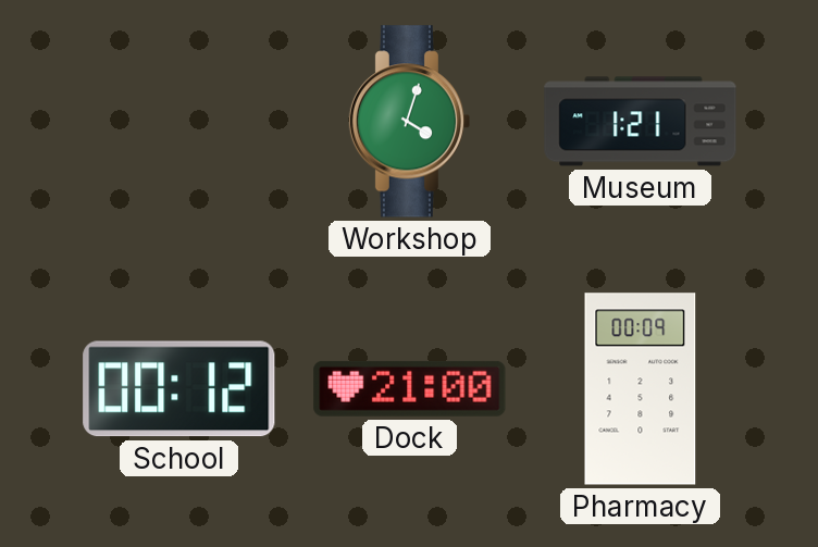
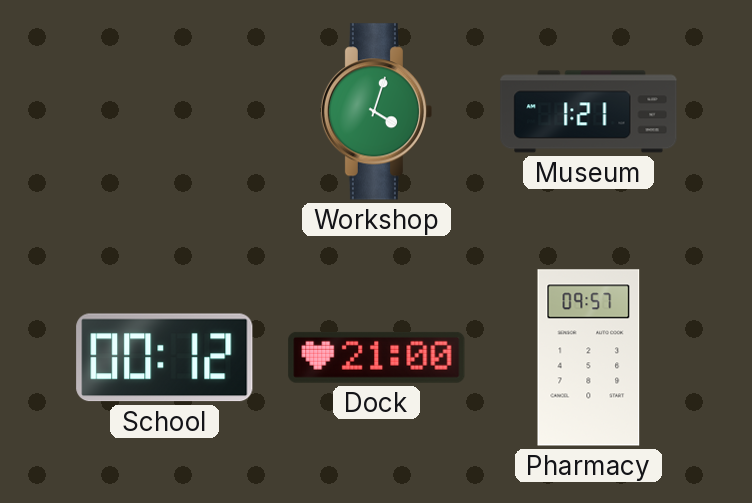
Pharmacy: 00:09 -> 09:57
